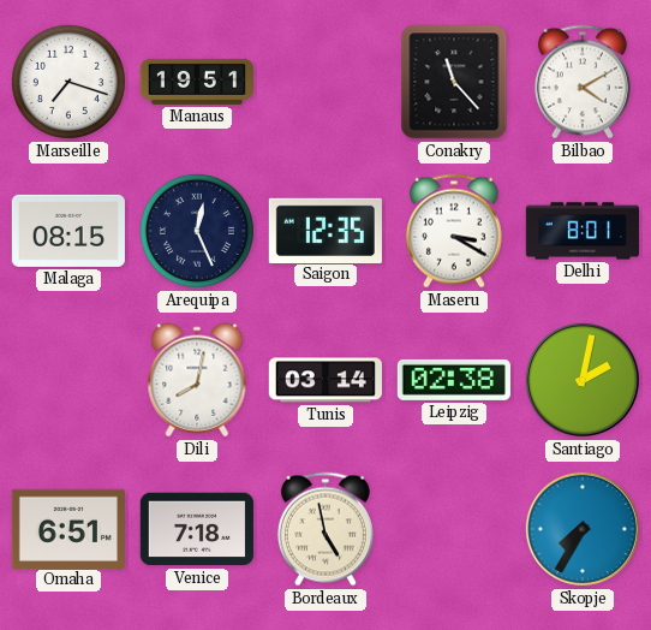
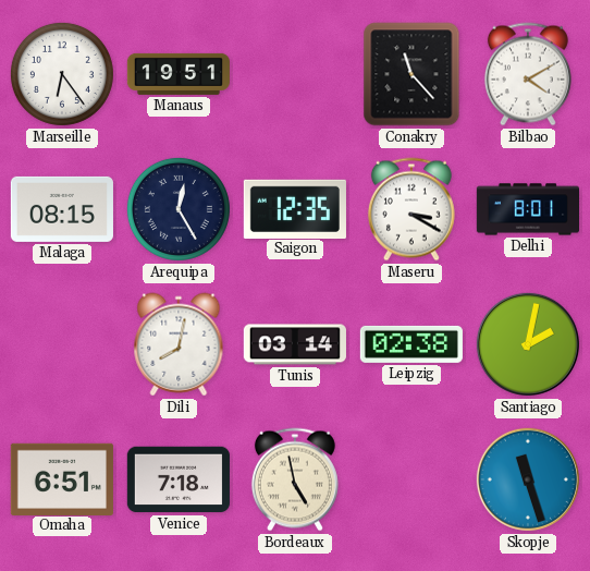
Marseille: 7:18 -> 6:24
Arequipa: 12:26 -> 12:25
Skopje: 7:35 -> 11:27
